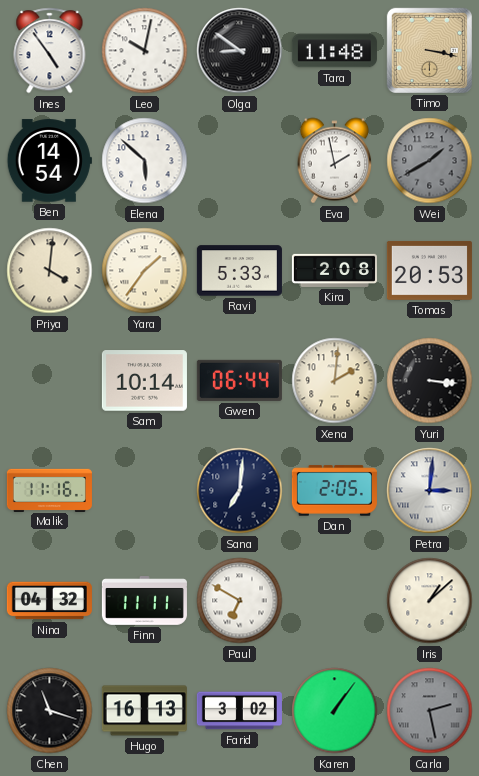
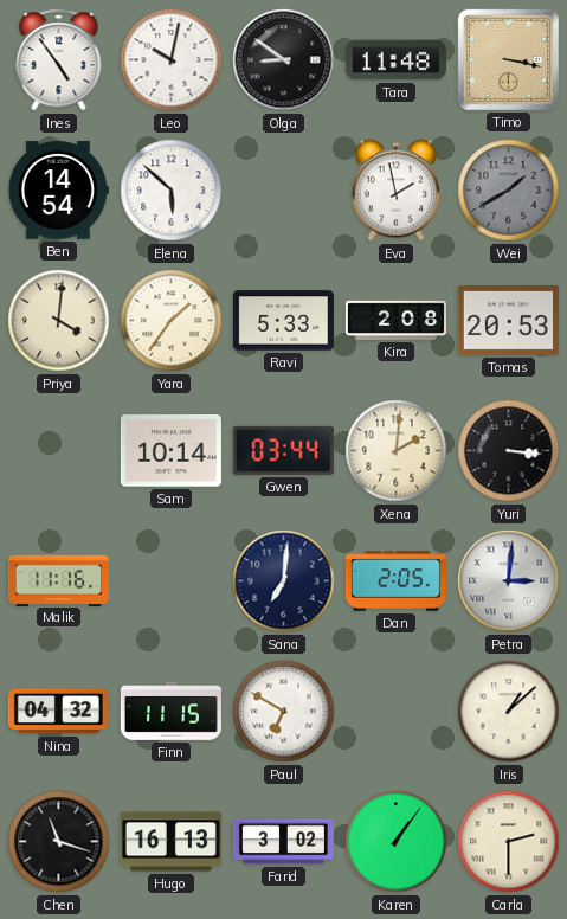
Gwen: 06:44 -> 03:44
Finn: 11:11 -> 11:15
Carla: 2:28 -> 2:30
Carla dial: grey -> cream
